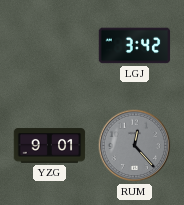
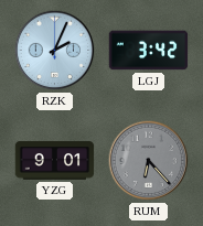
RZK: none -> 2:04
RUM: 12:23 -> 6:23
